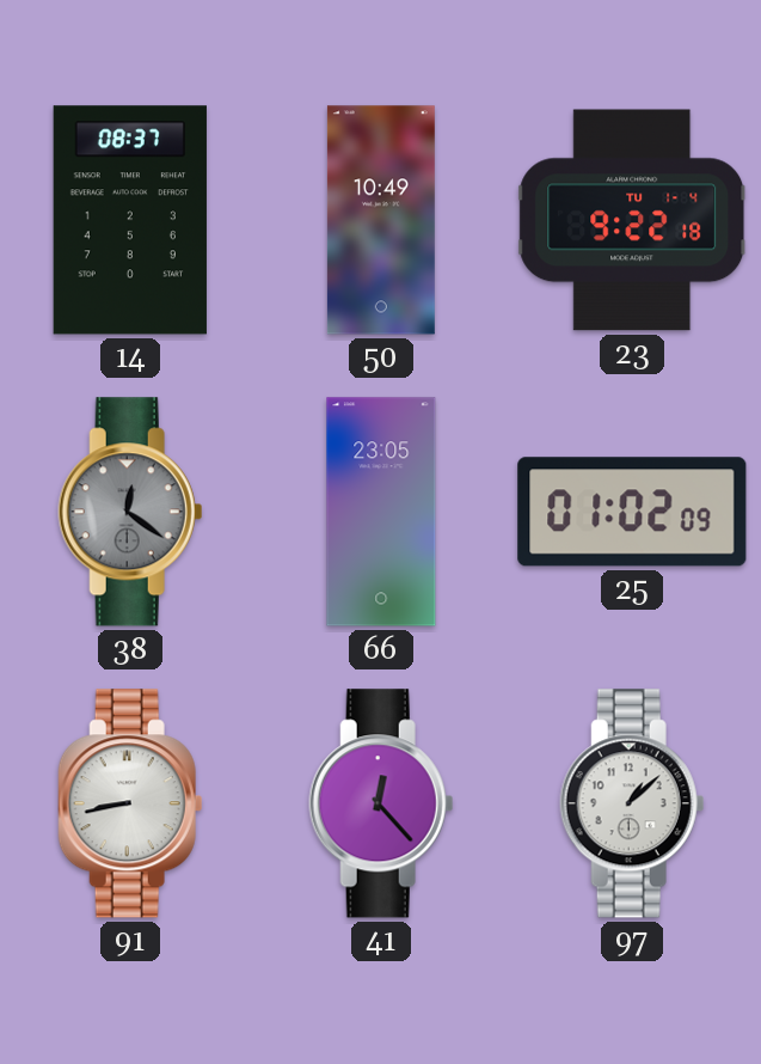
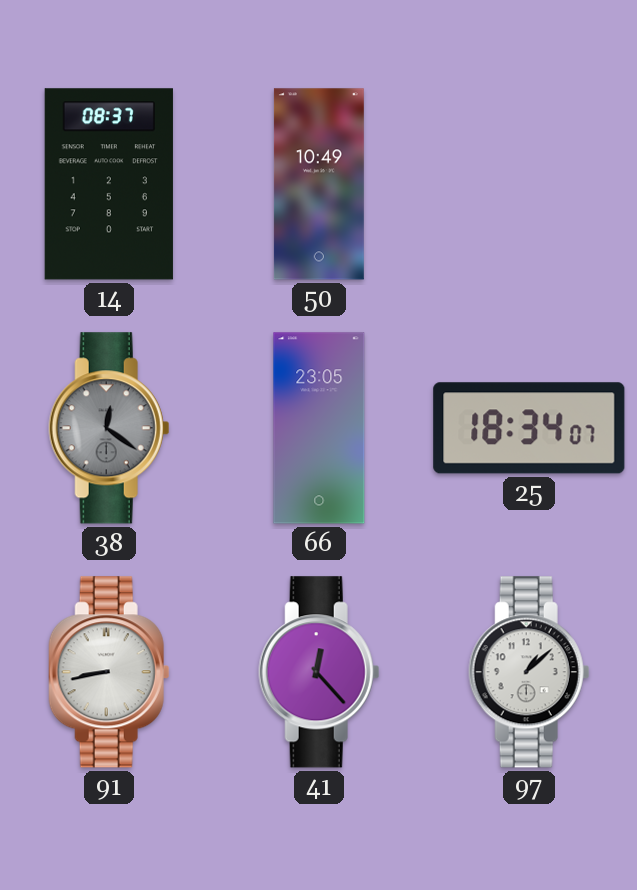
23: 9:22 -> none
25: 01:02 -> 18:34
